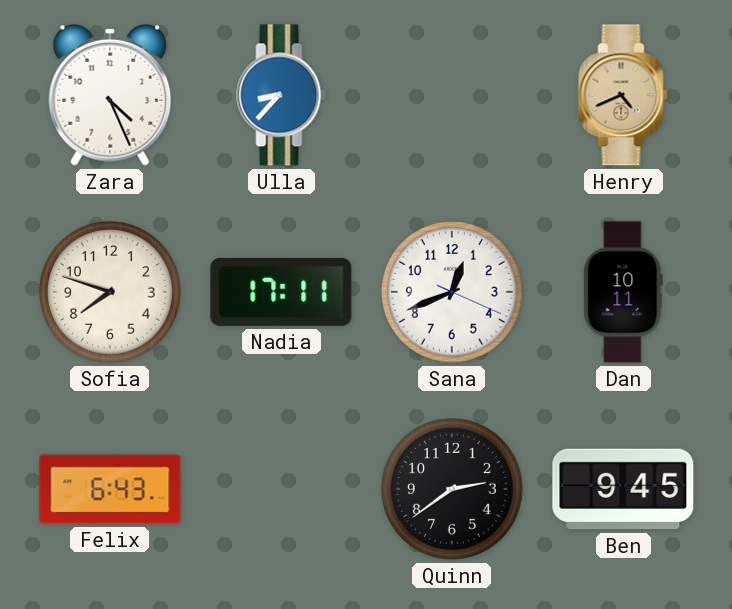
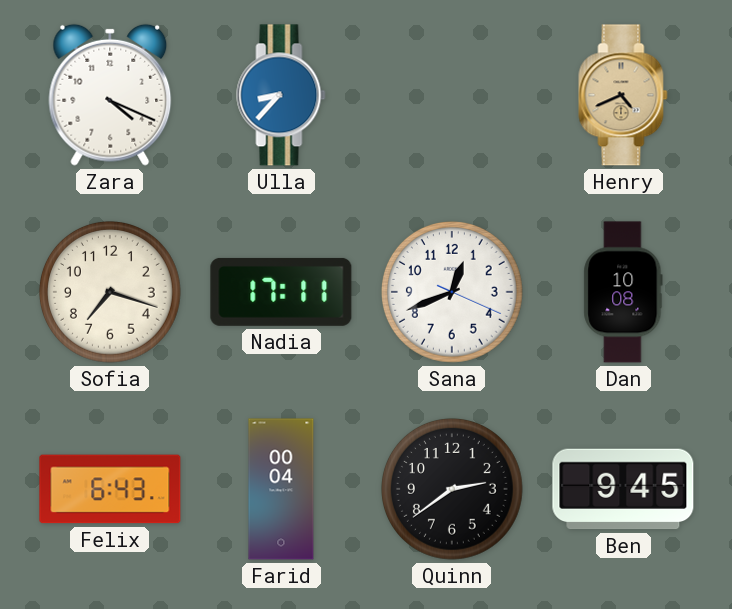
Zara: 4:26 -> 4:19
Sofia: 7:48 -> 7:18
Dan: 10:11 -> 10:08
Farid: none -> 00:04
